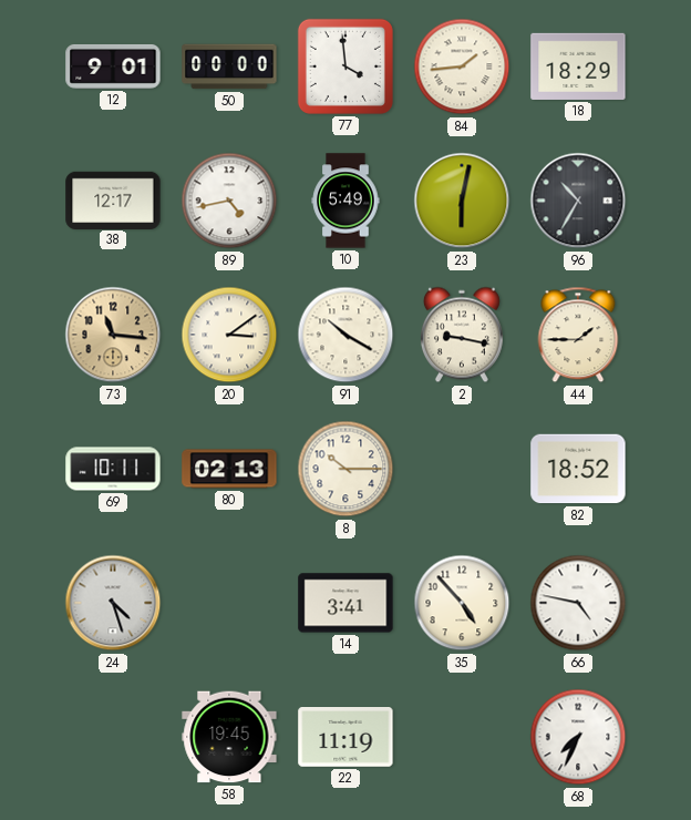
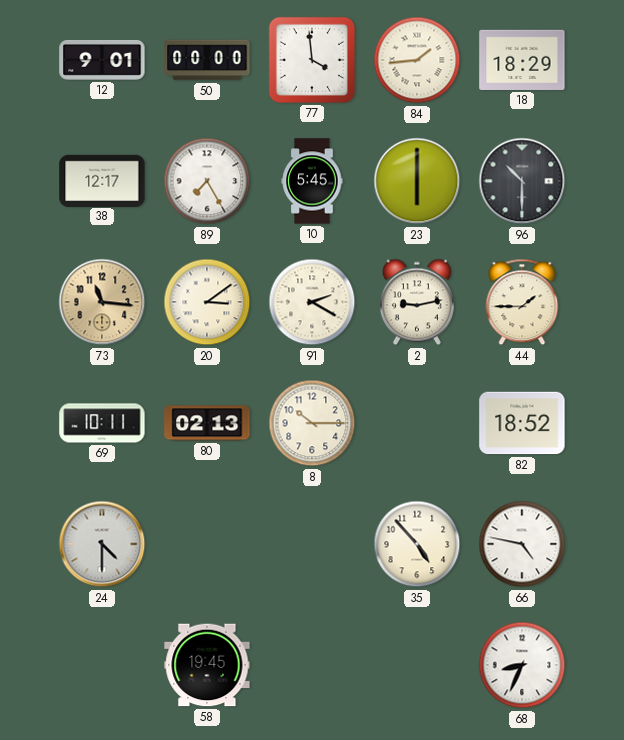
89: 4:43 -> 7:25
10: 5:49 -> 5:45
23: 6:02 -> 6:00
96: 10:35 -> 10:30
91: 10:20 -> 2:20
2: 9:17 -> 9:13
24: 4:27 -> 4:30
14: 3:41 -> none
22: 11:19 -> none
68: 7:34 -> 8:34
